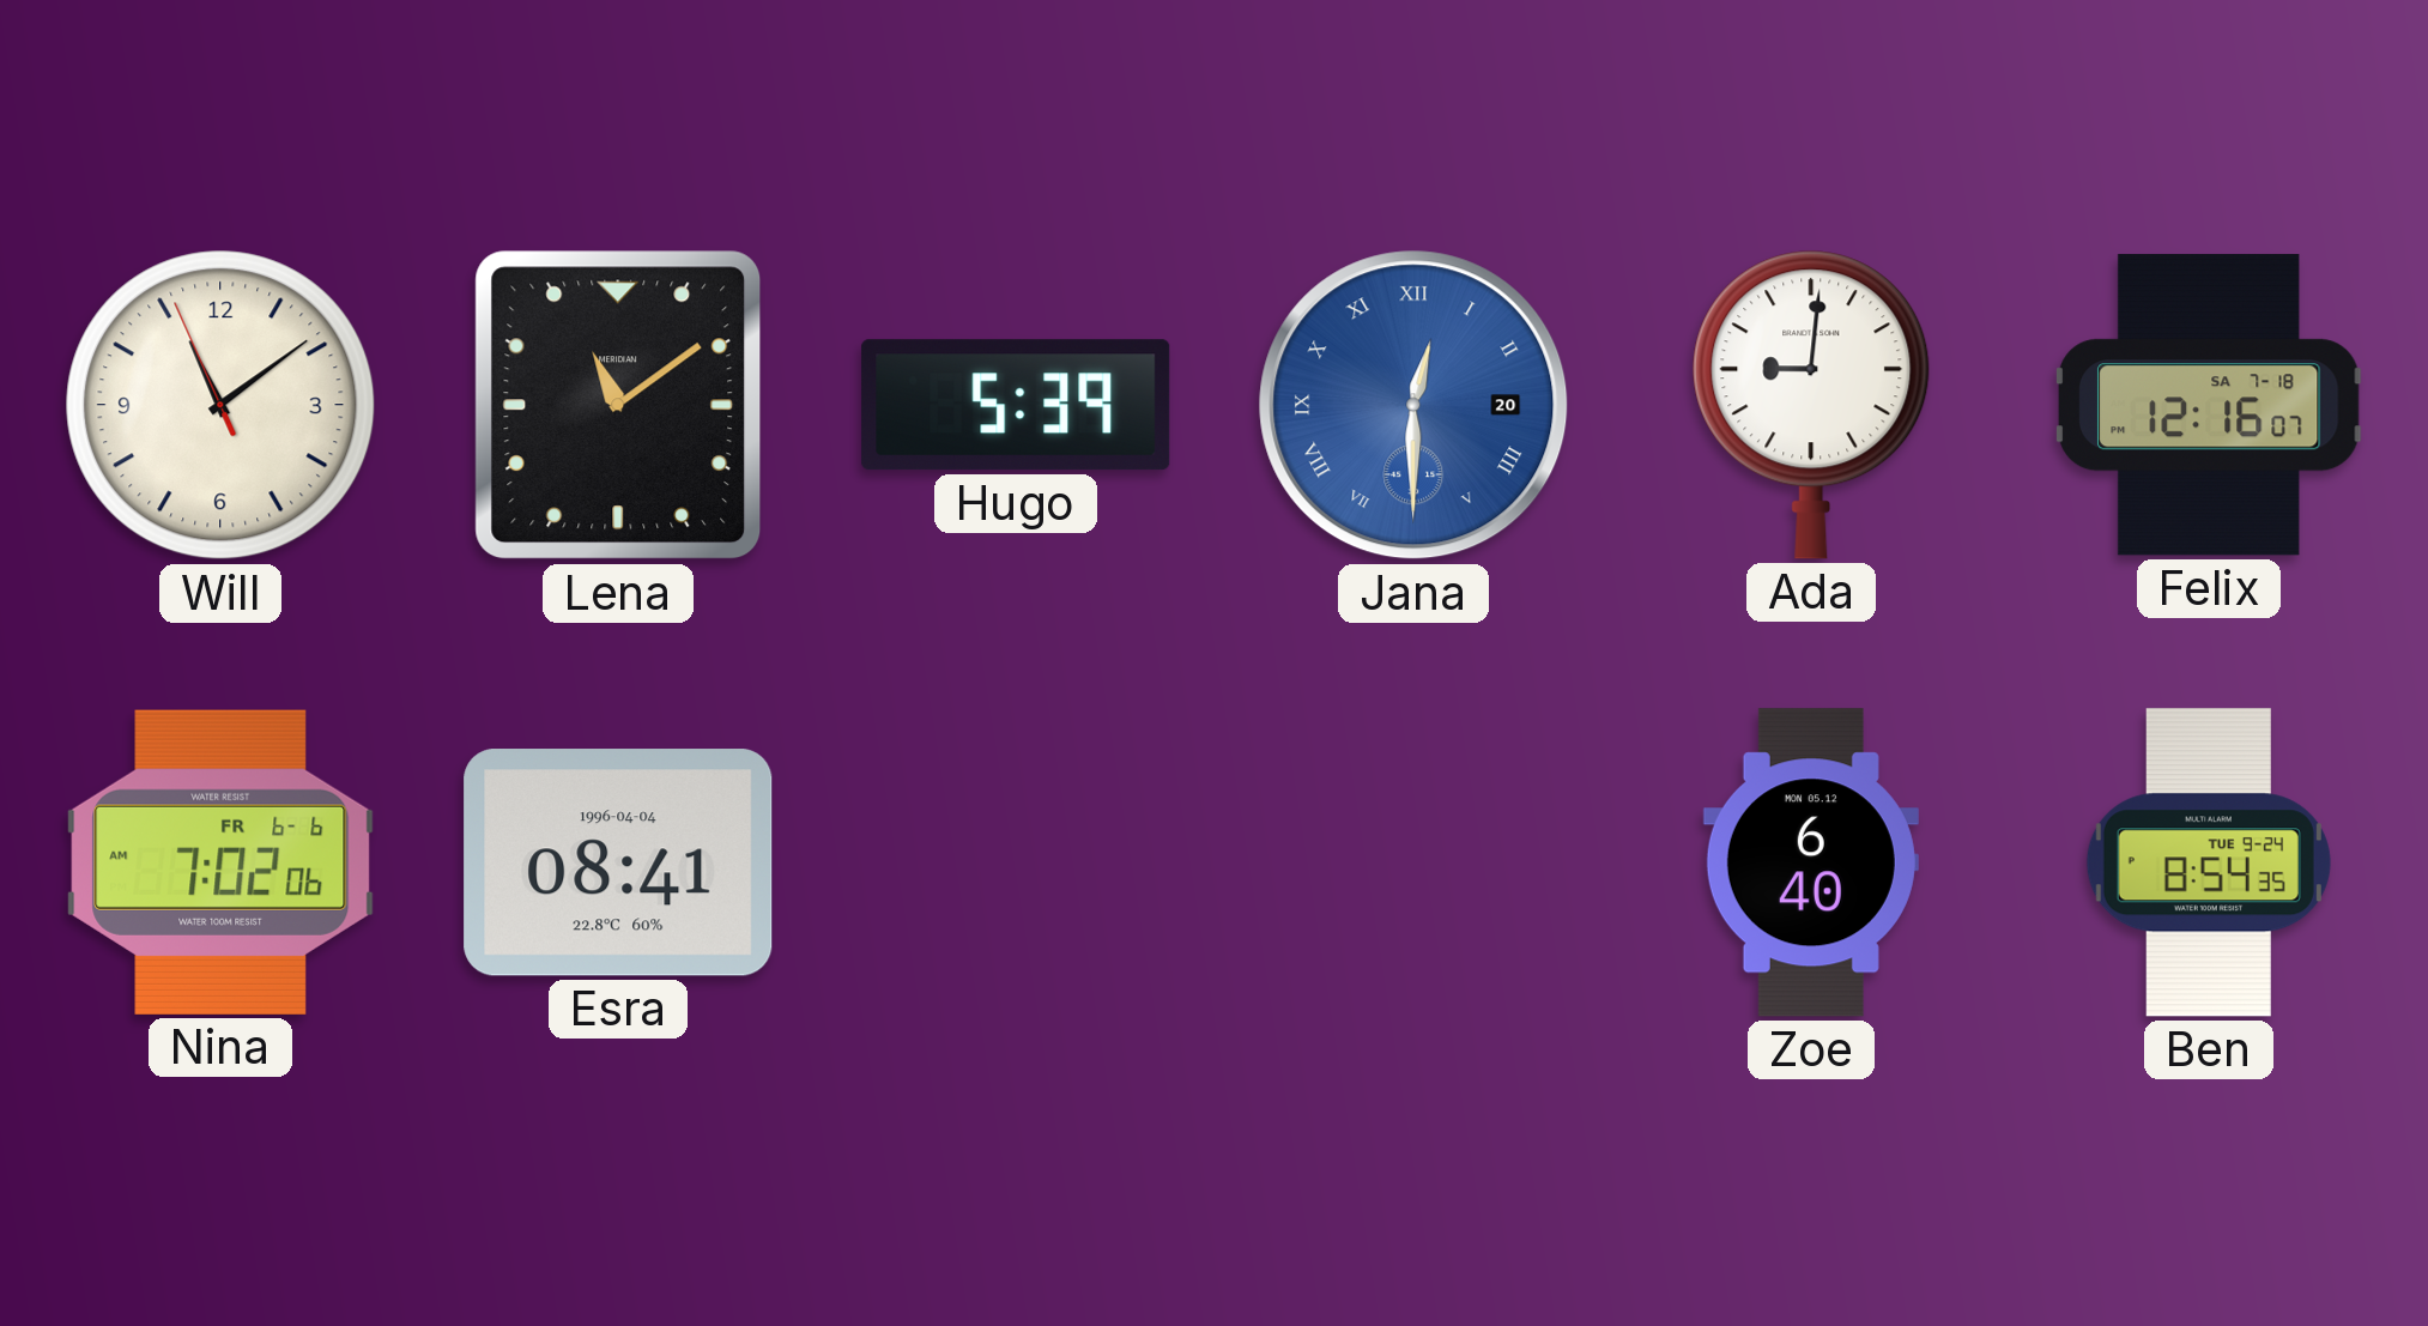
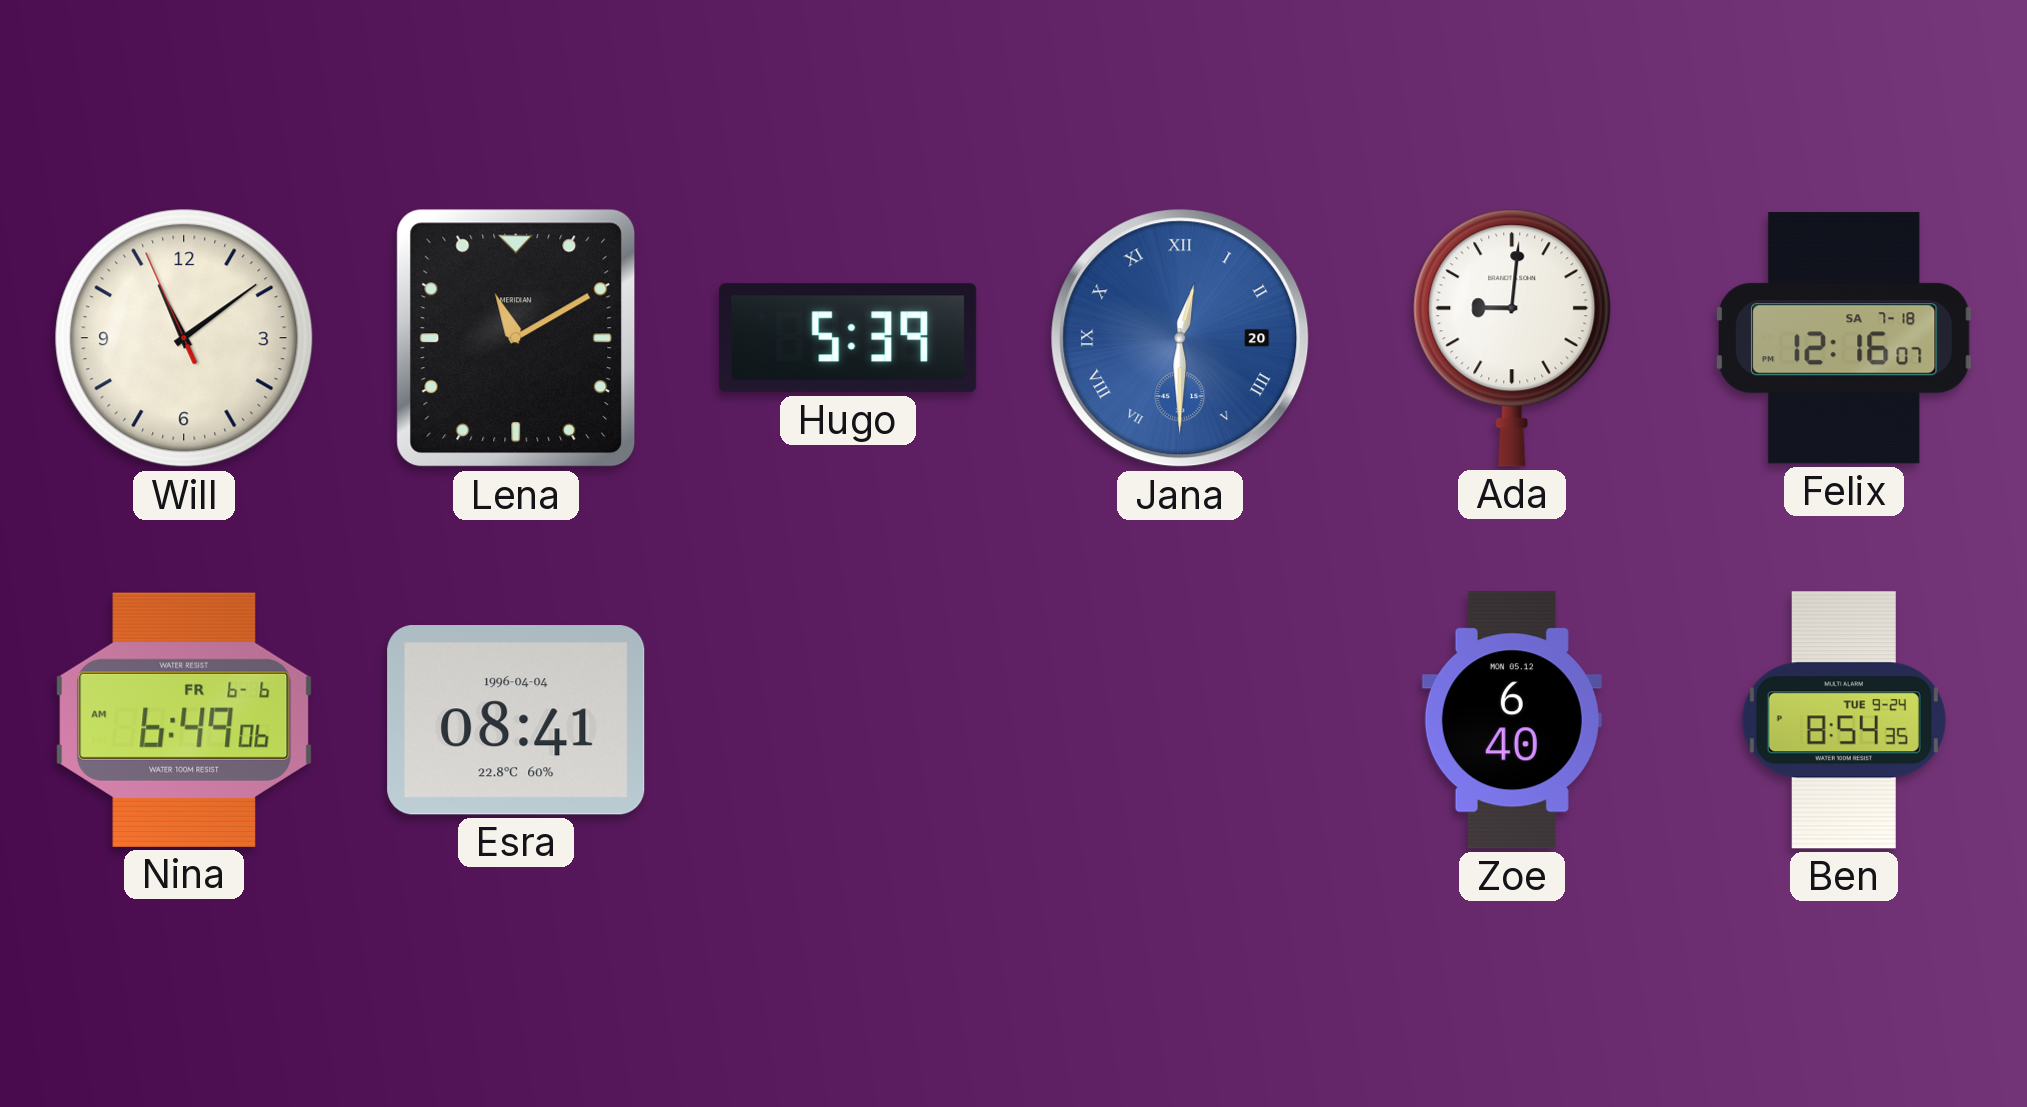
Lena: 11:09 -> 11:10
Nina: 7:02 -> 6:49
